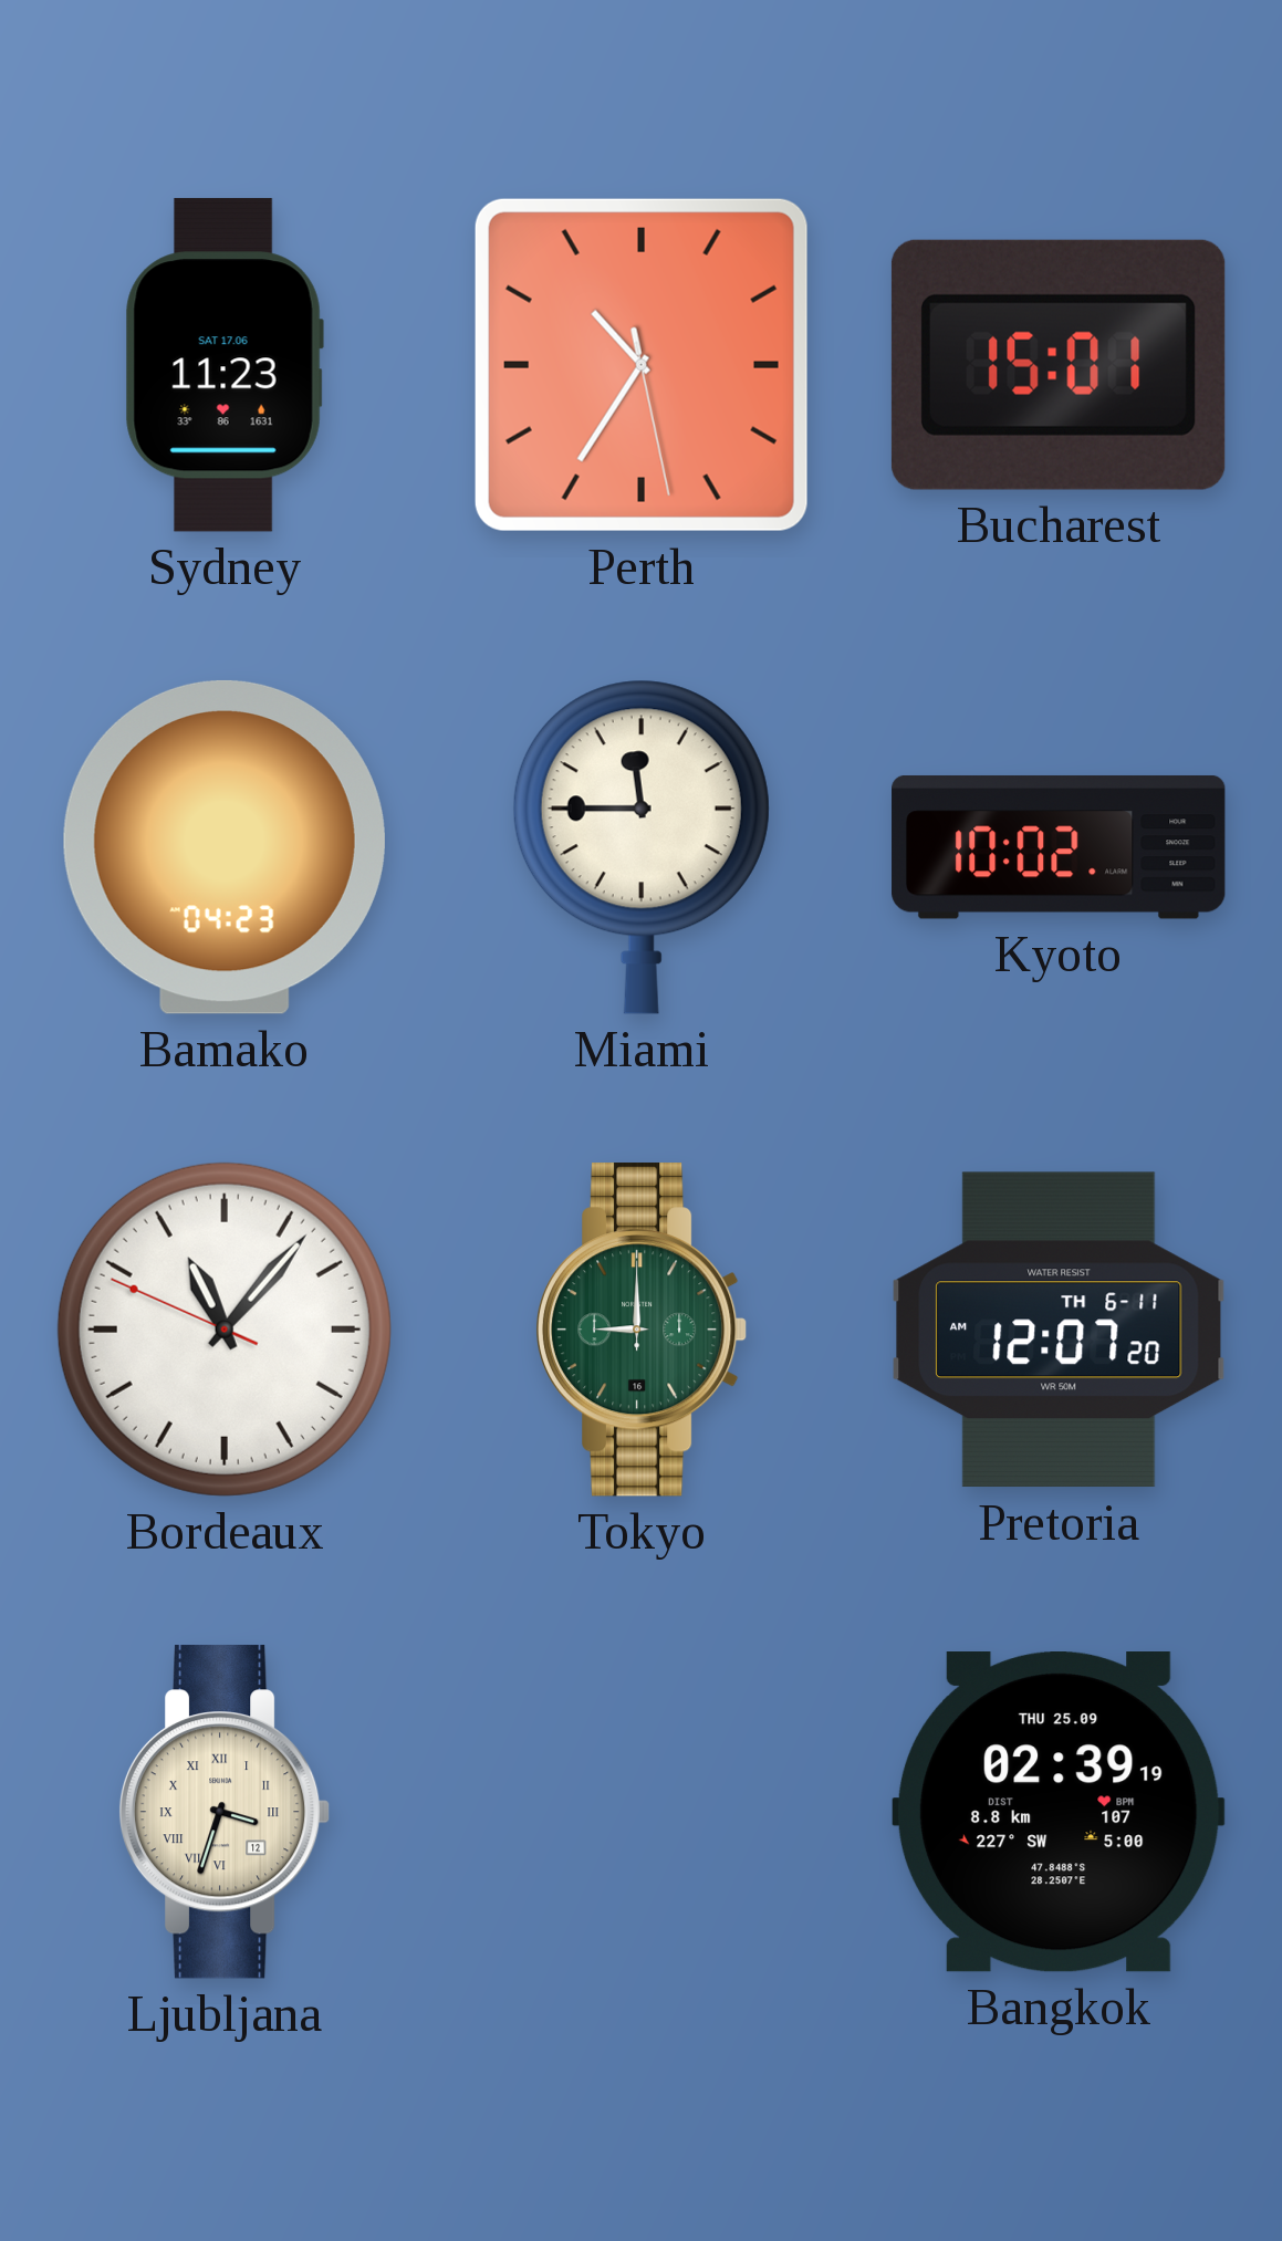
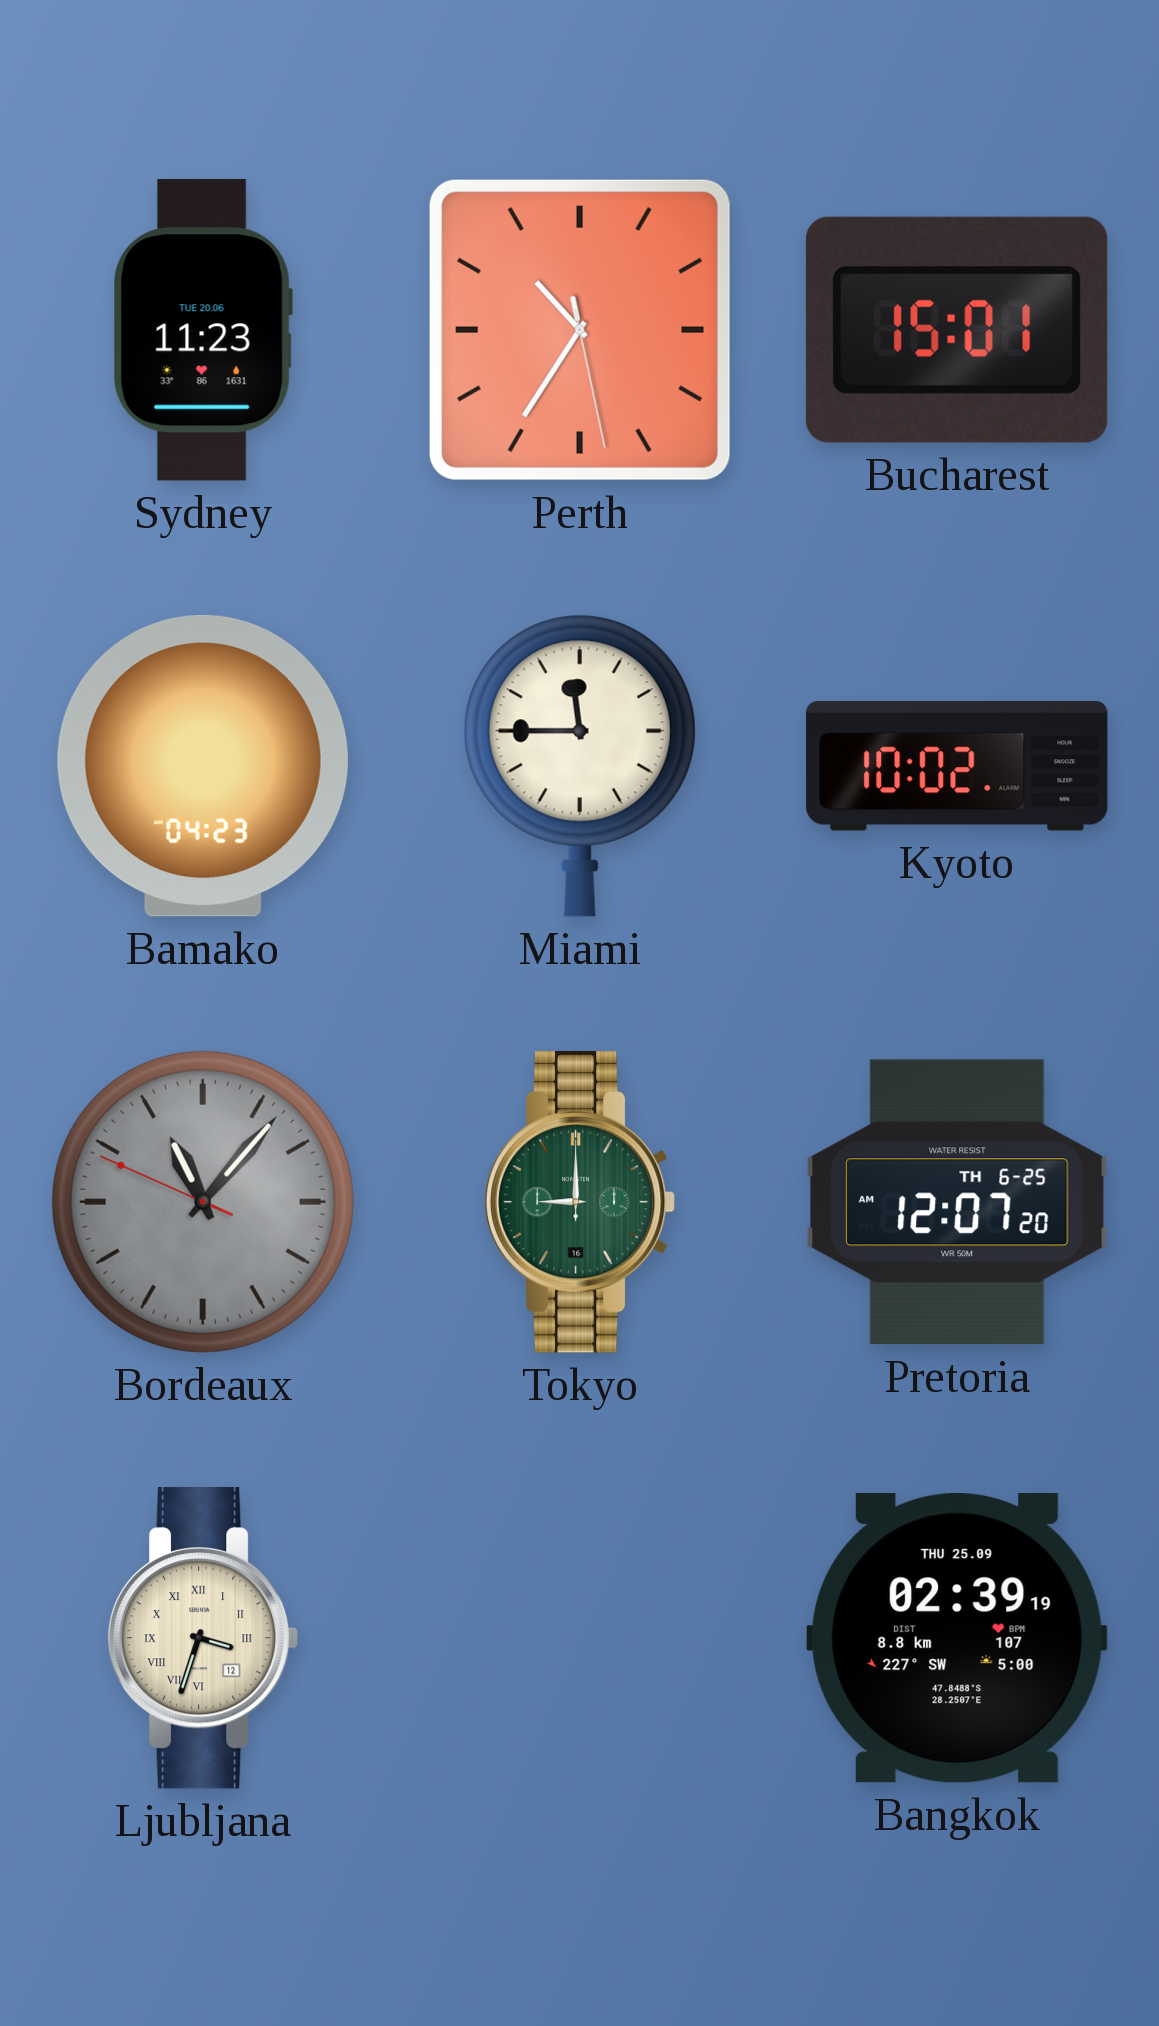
Sydney date: SAT 17.06 -> TUE 20.06
Bordeaux dial: white -> grey
Pretoria date: TH 6-11 -> TH 6-25
